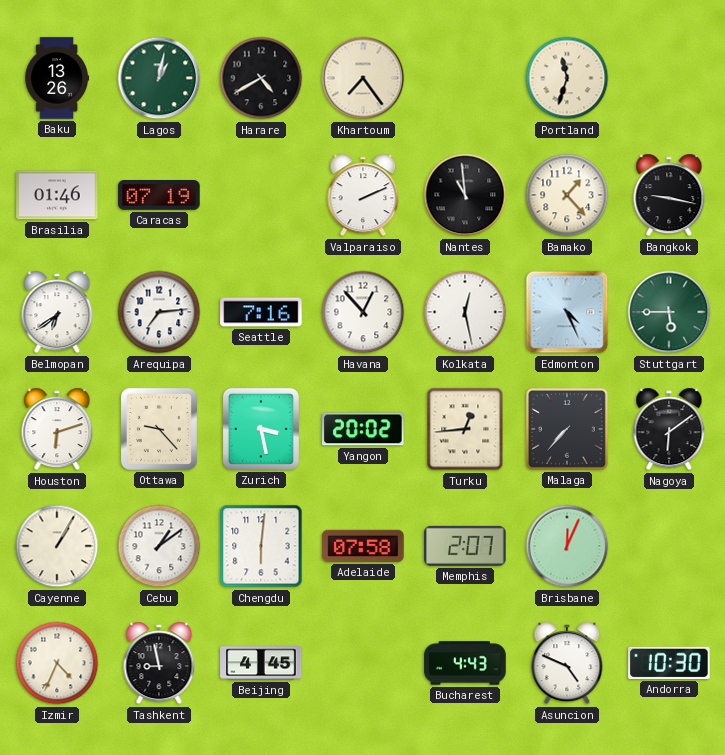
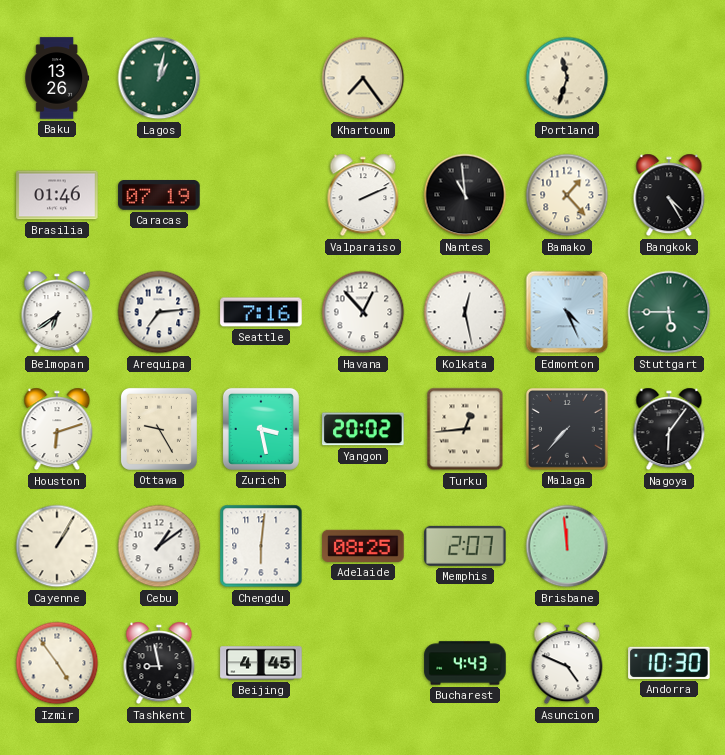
Harare: 4:40 -> none
Bangkok: 9:17 -> 4:25
Ottawa: 9:23 -> 9:25
Nagoya: 6:09 -> 6:06
Adelaide: 07:58 -> 08:25
Brisbane: 12:04 -> 11:59
Izmir: 4:34 -> 4:54
